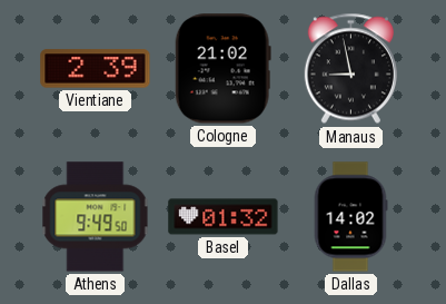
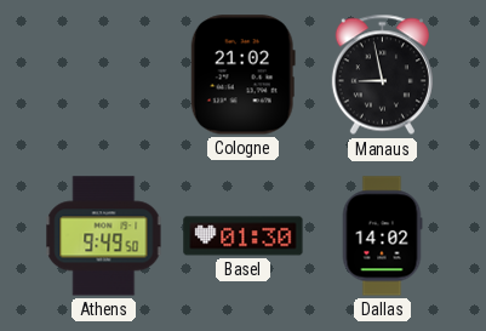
Vientiane: 2:39 -> none
Basel: 01:32 -> 01:30
